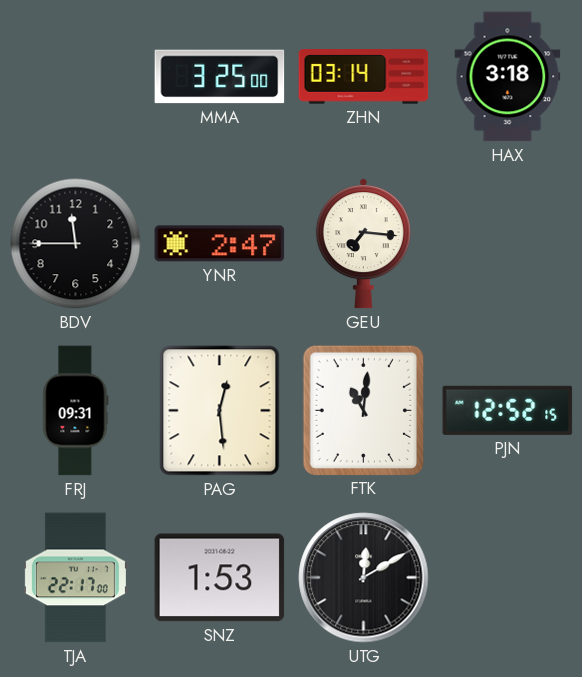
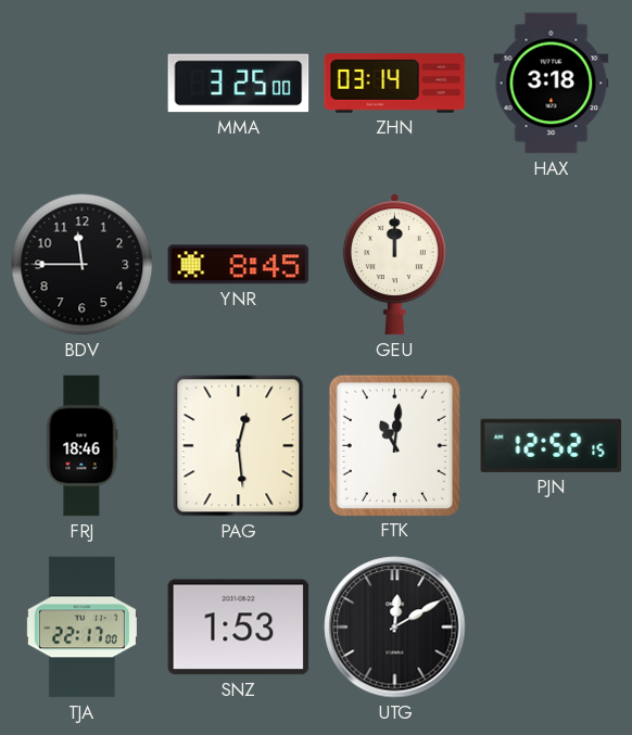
YNR: 2:47 -> 8:45
GEU: 7:16 -> 12:00
FRJ: 09:31 -> 18:46
